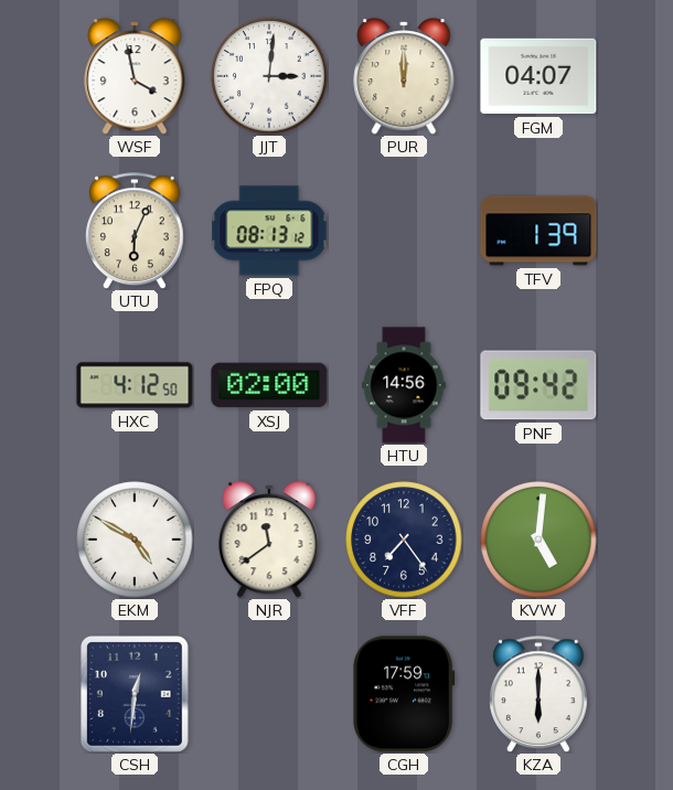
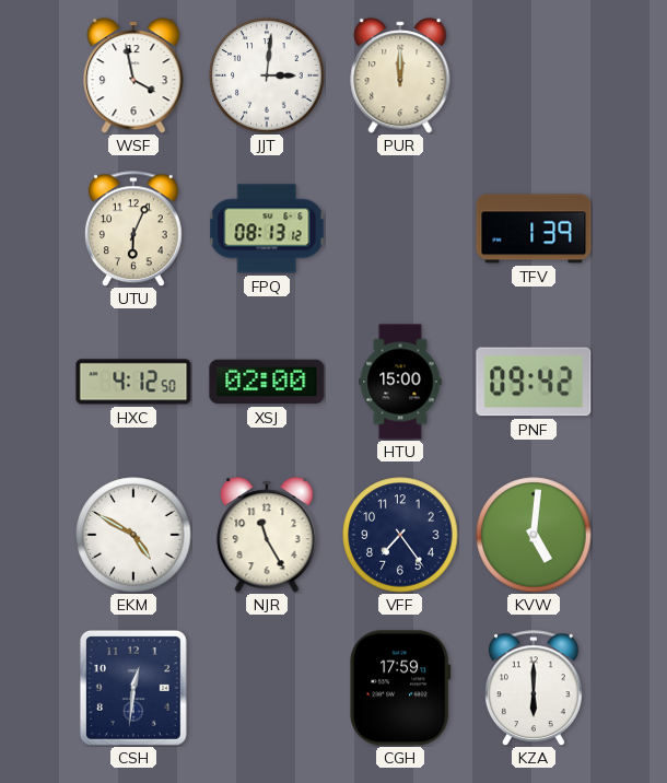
FGM: 04:07 -> none
HTU: 14:56 -> 15:00
NJR: 11:39 -> 11:25
